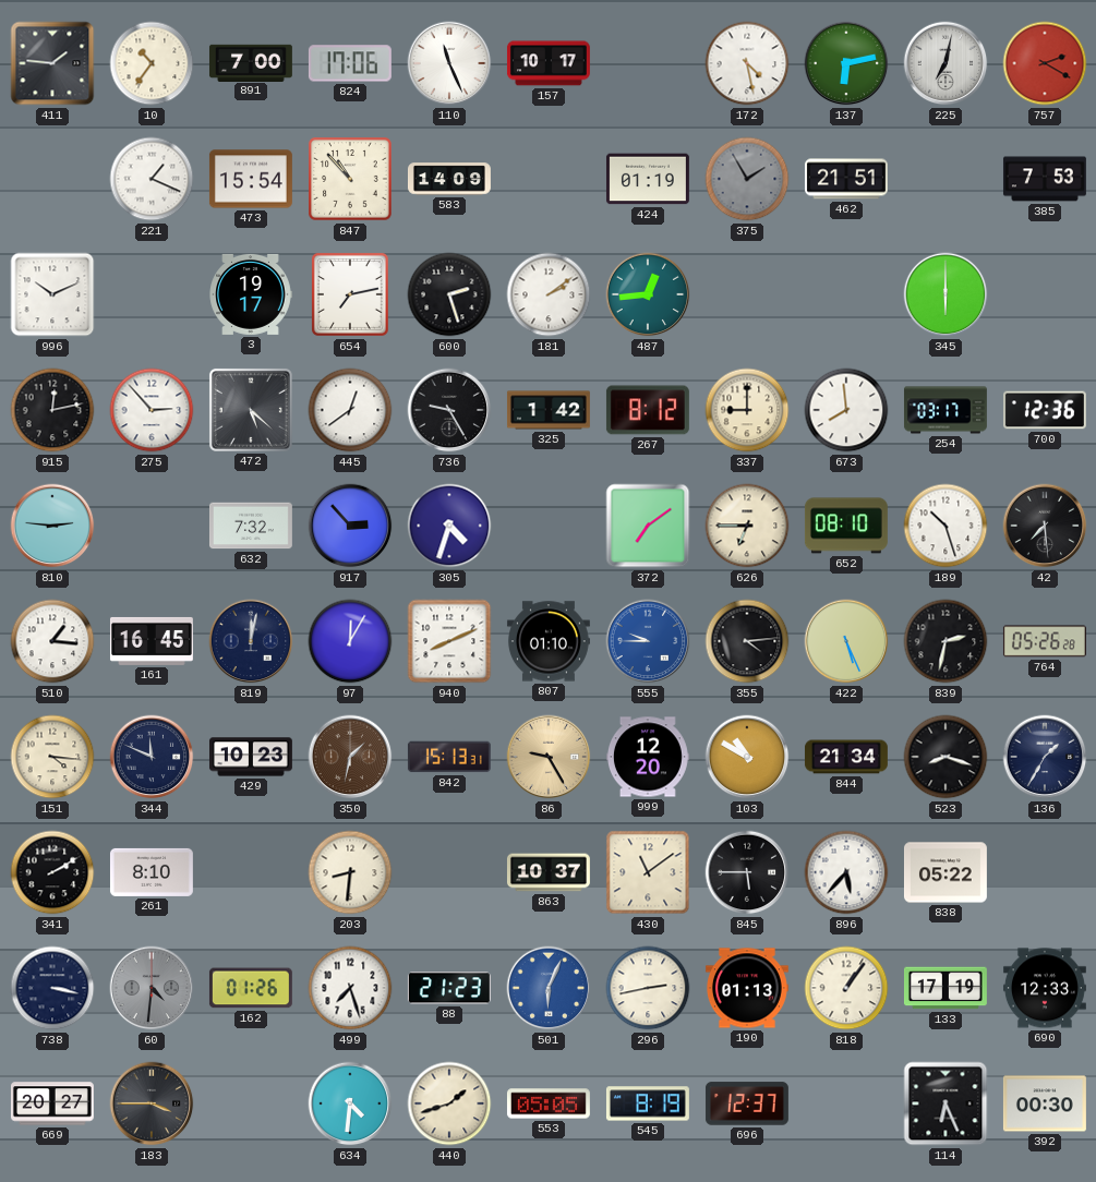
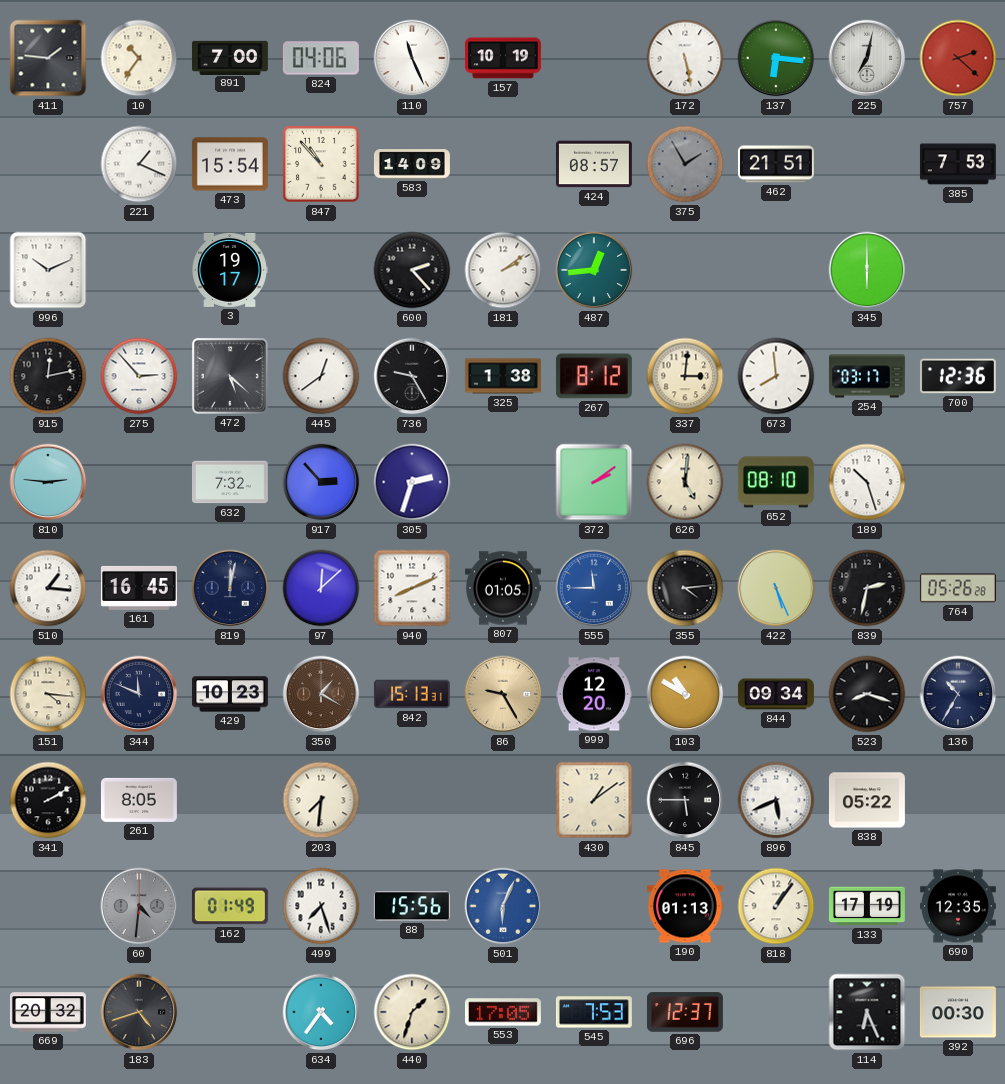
824: 17:06 -> 04:06
157: 10:17 -> 10:19
172: 4:28 -> 5:28
137: 6:13 -> 6:16
757: 2:20 -> 2:22
424: 01:19 -> 08:57
654: 7:13 -> none
600: 2:27 -> 2:23
325: 1:42 -> 1:38
337: 9:00 -> 3:01
305: 4:33 -> 2:33
372: 7:09 -> 2:09
626: 6:45 -> 5:01
42: 7:29 -> none
97: 12:05 -> 12:08
807: 01:10 -> 01:05
555: 9:45 -> 11:45
350: 1:32 -> 1:20
844: 21:34 -> 09:34
136: 1:35 -> 10:35
261: 8:10 -> 8:05
203: 8:31 -> 7:31
863: 10:37 -> none
430: 11:09 -> 1:09
896: 5:37 -> 5:41
738: 3:17 -> none
162: 01:26 -> 01:49
88: 21:23 -> 15:56
296: 2:43 -> none
690: 12:33 -> 12:35
669: 20:27 -> 20:32
183: 3:45 -> 4:42
634: 4:31 -> 4:36
440: 1:42 -> 1:33
553: 05:05 -> 17:05
545: 8:19 -> 7:53
